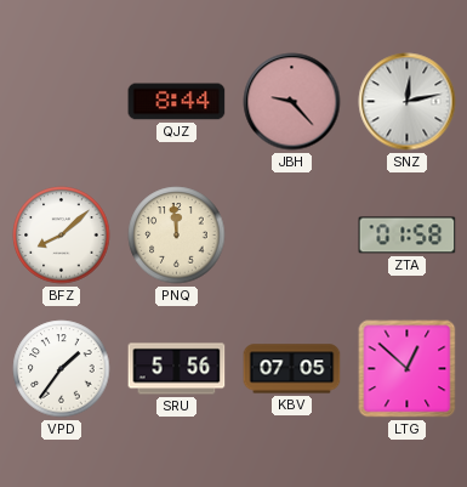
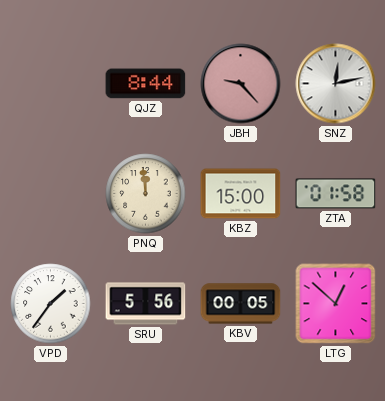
BFZ: 8:08 -> none
KBZ: none -> 15:00
KBV: 07:05 -> 00:05
